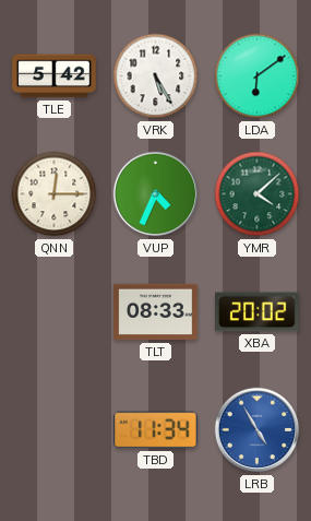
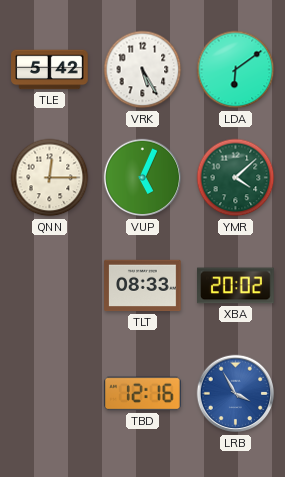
VUP: 4:34 -> 5:04
TBD: 11:34 -> 12:16
LRB: 4:55 -> 3:55
